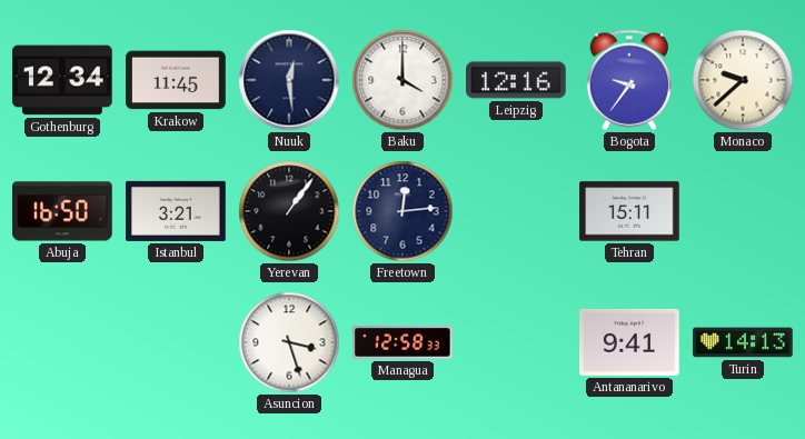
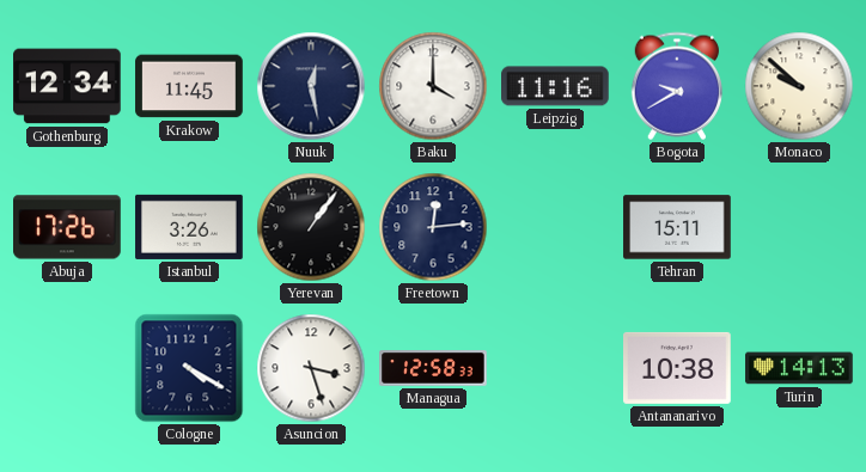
Nuuk: 12:29 -> 12:28
Leipzig: 12:16 -> 11:16
Bogota: 9:36 -> 9:40
Monaco: 9:38 -> 9:52
Abuja: 16:50 -> 17:26
Istanbul: 3:21 -> 3:26
Cologne: none -> 4:20
Antananarivo: 9:41 -> 10:38
